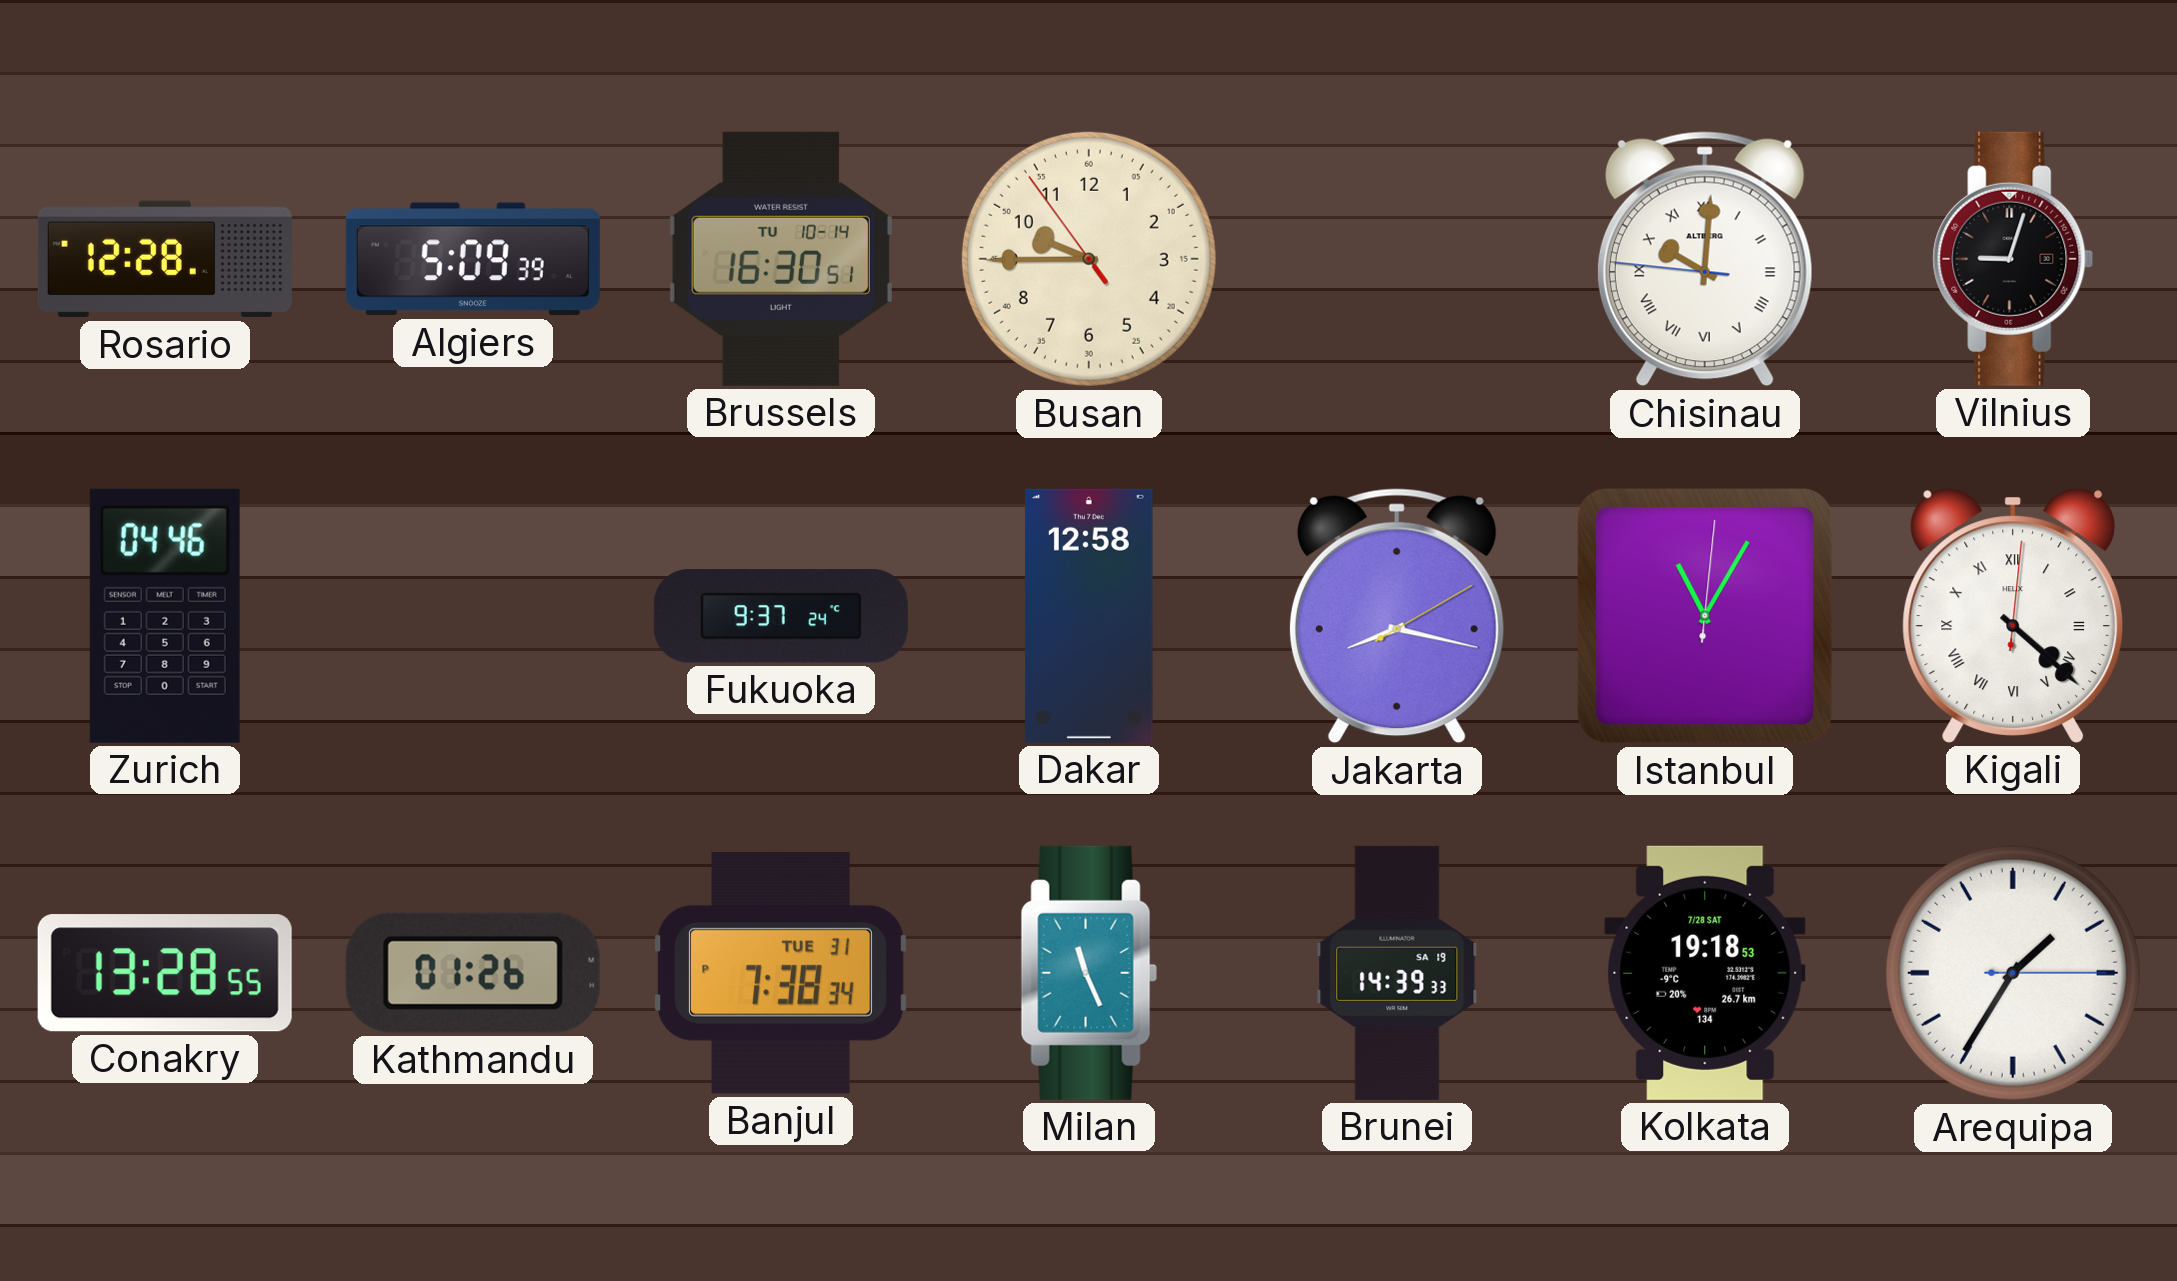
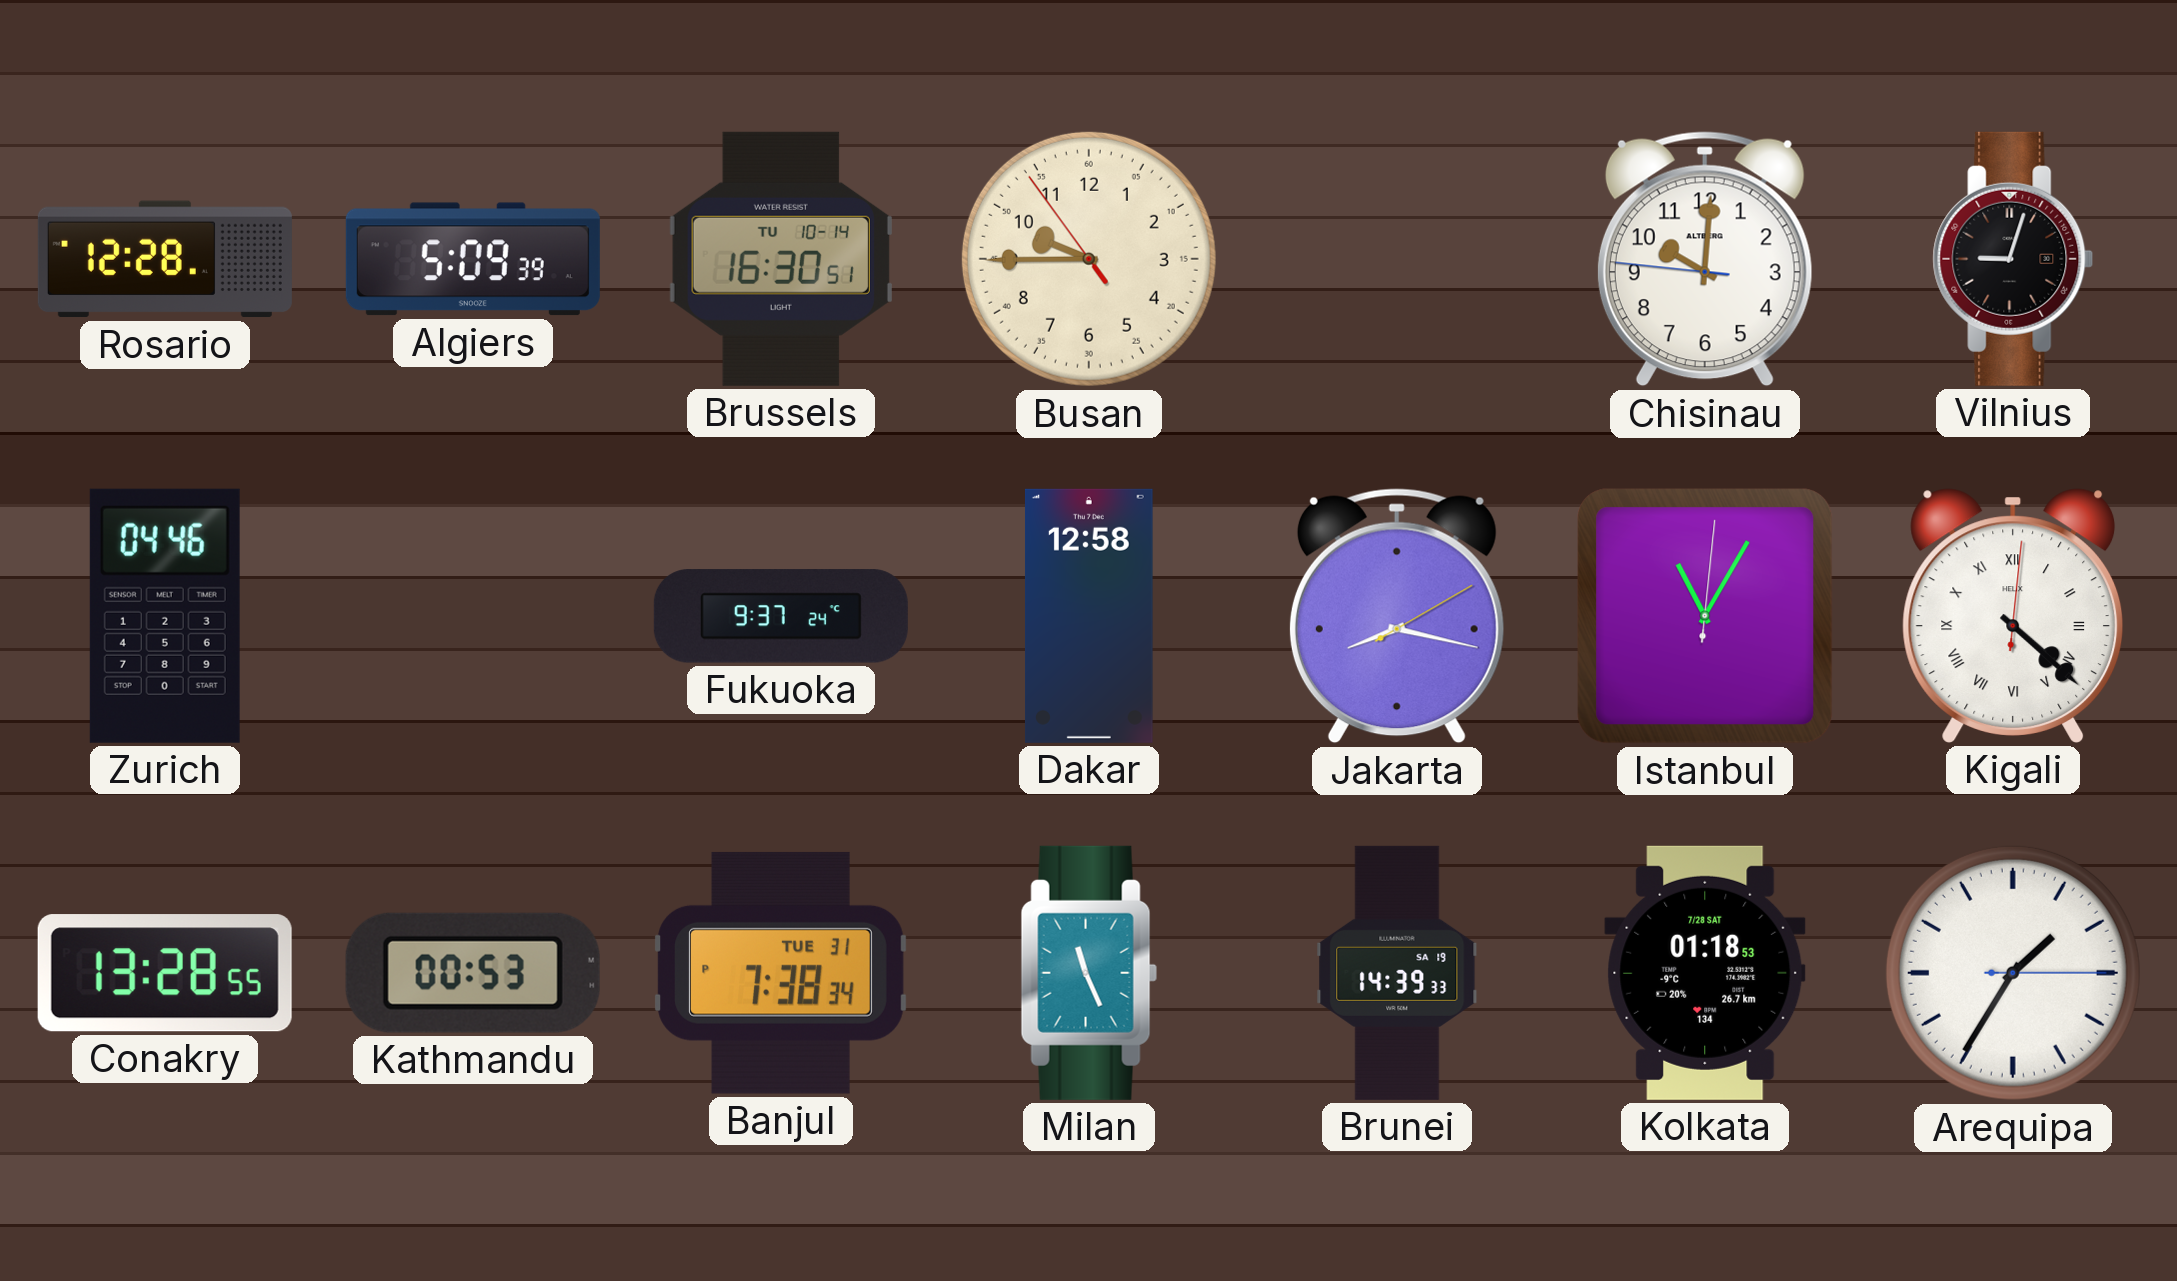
Chisinau numerals: Roman -> Arabic
Kathmandu: 01:26 -> 00:53
Kolkata: 19:18 -> 01:18
